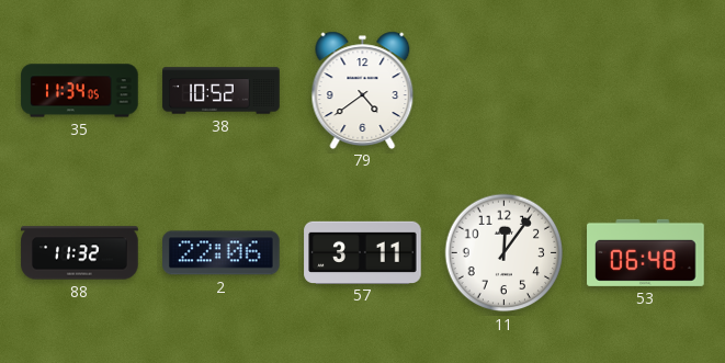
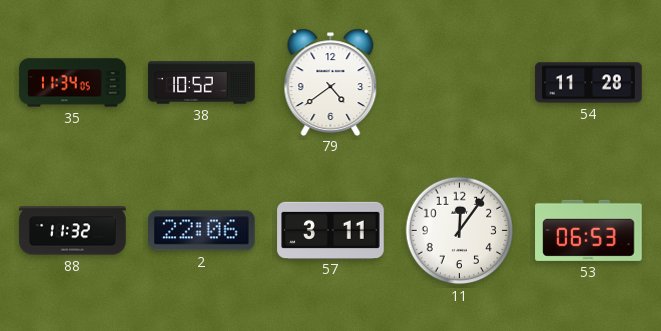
54: none -> 11:28
53: 06:48 -> 06:53
